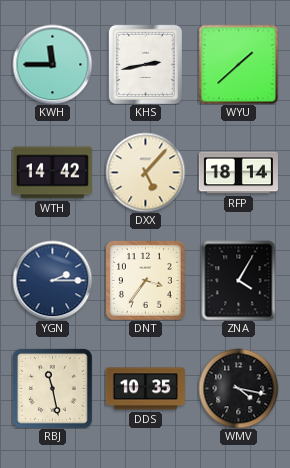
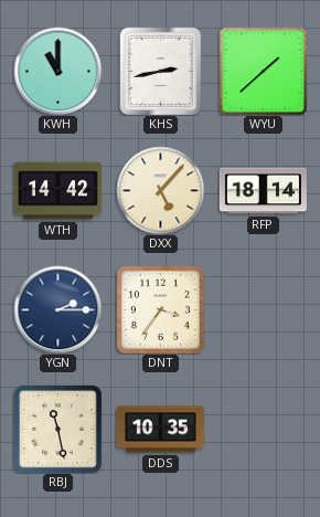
KWH: 11:45 -> 11:00
ZNA: 4:05 -> none
WMV: 4:17 -> none
